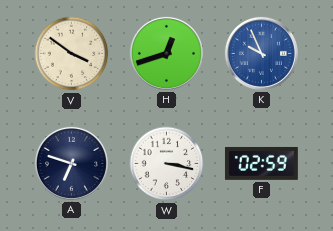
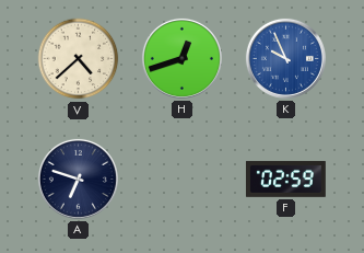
V: 3:51 -> 4:38
W: 3:17 -> none
